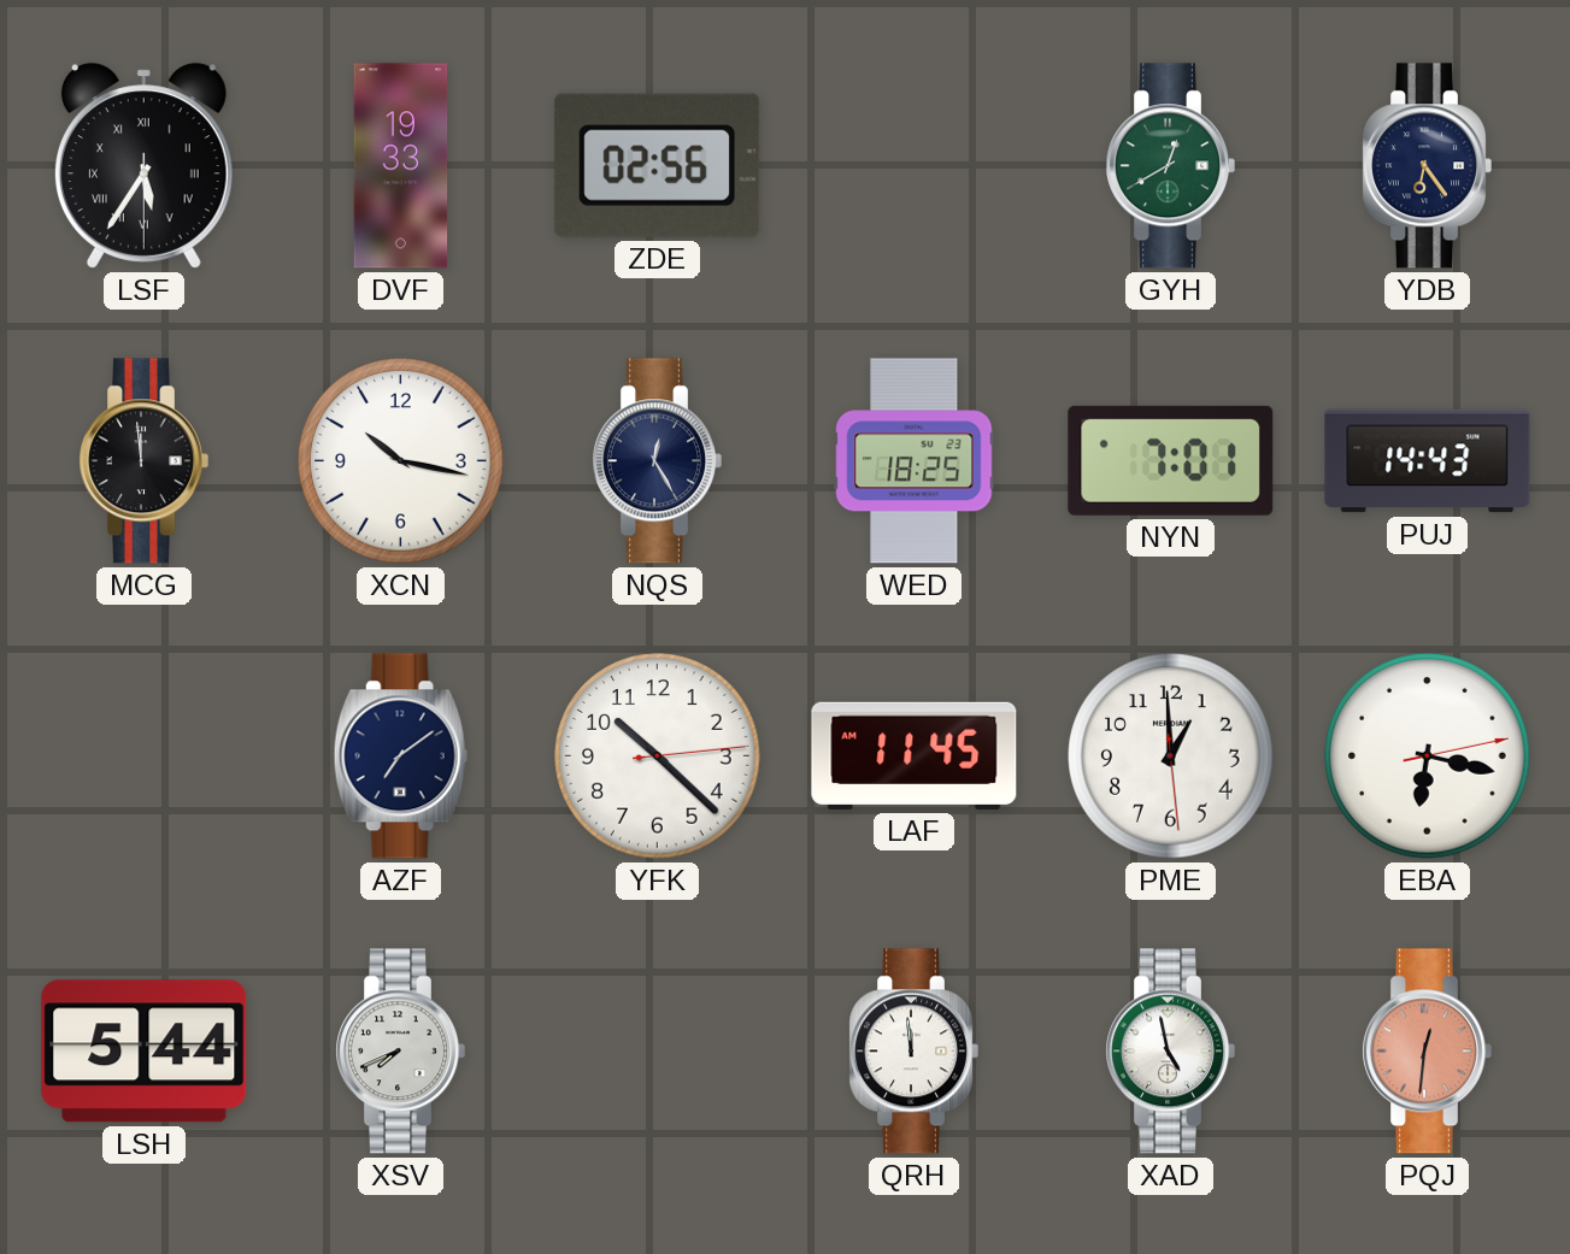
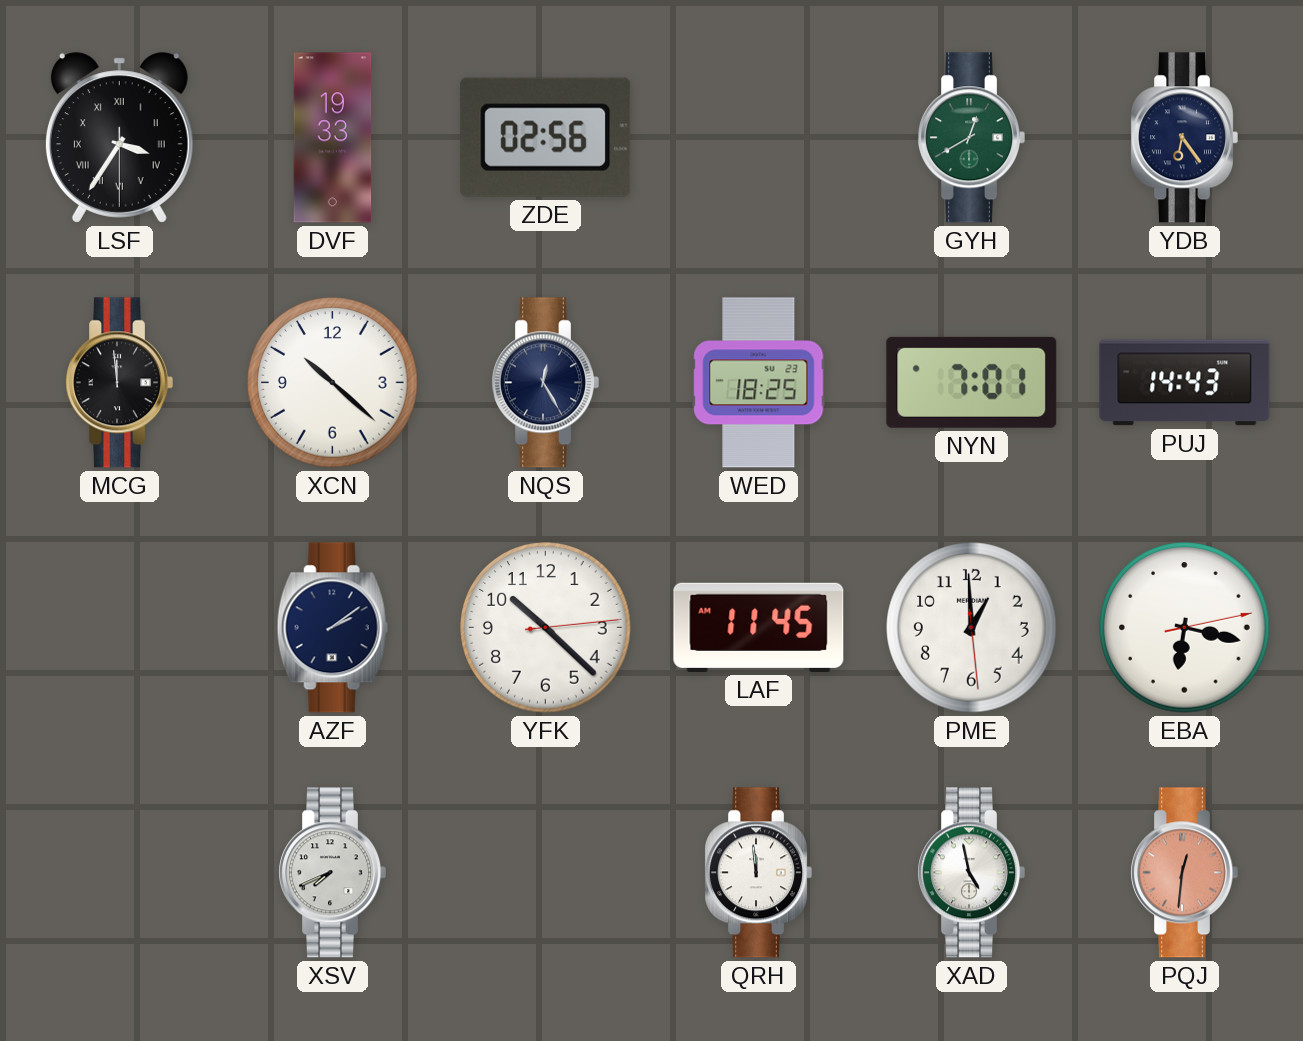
LSF: 5:35 -> 3:35
XCN: 10:17 -> 10:22
AZF: 7:09 -> 2:09
LSH: 5:44 -> none
